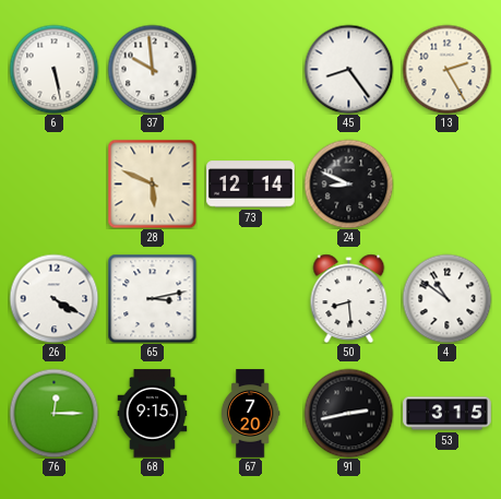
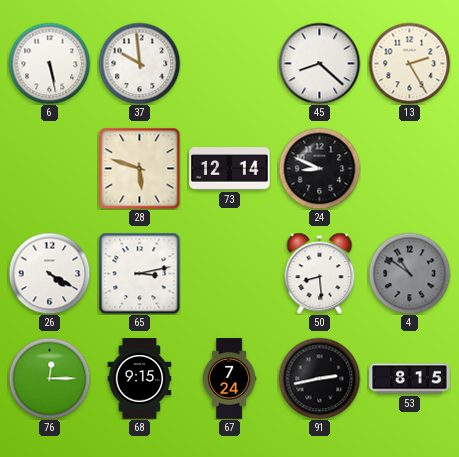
45: 8:24 -> 8:22
28: 5:49 -> 5:48
4 dial: white -> grey
67: 7:20 -> 7:24
53: 3:15 -> 8:15
